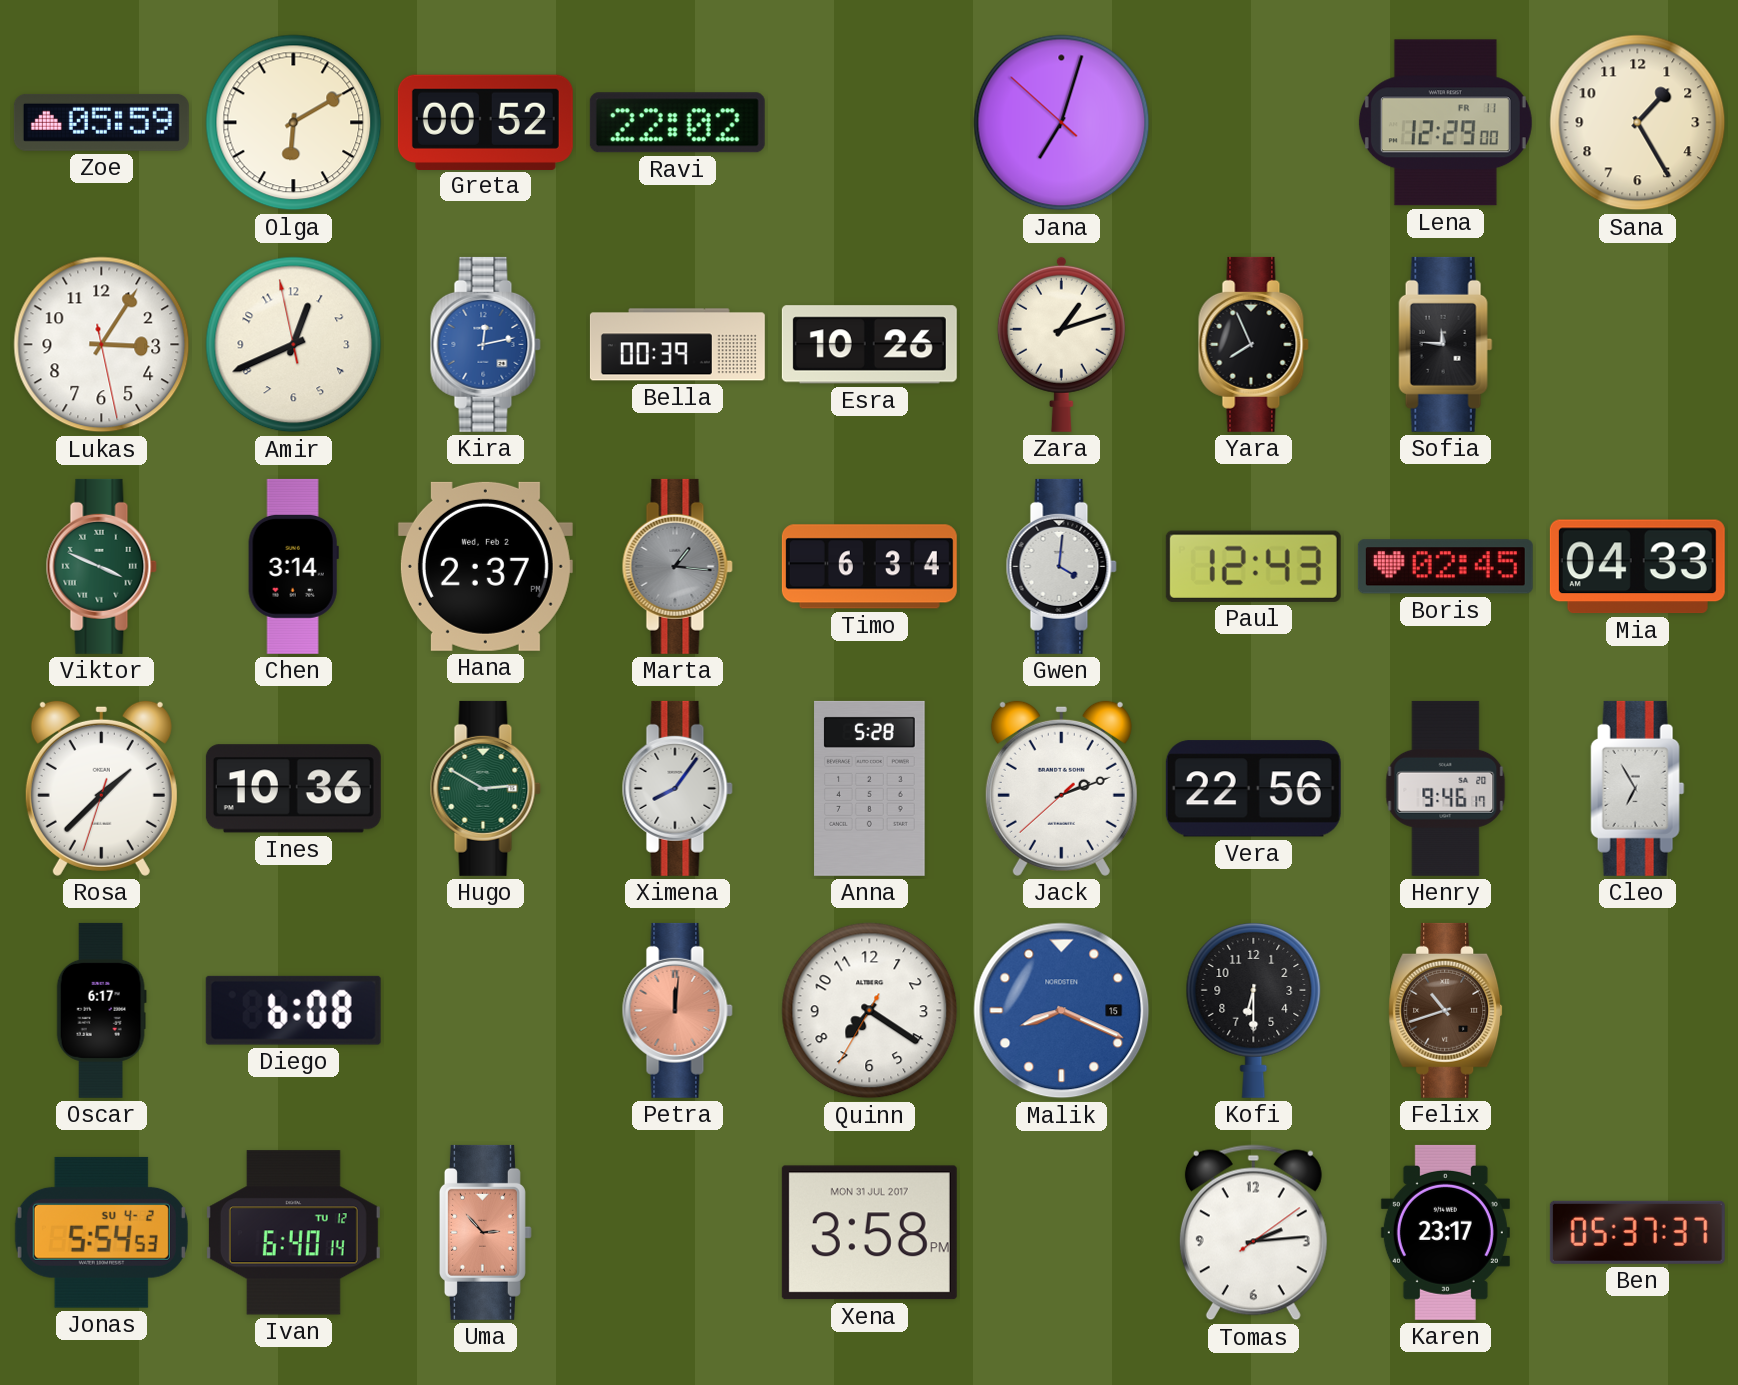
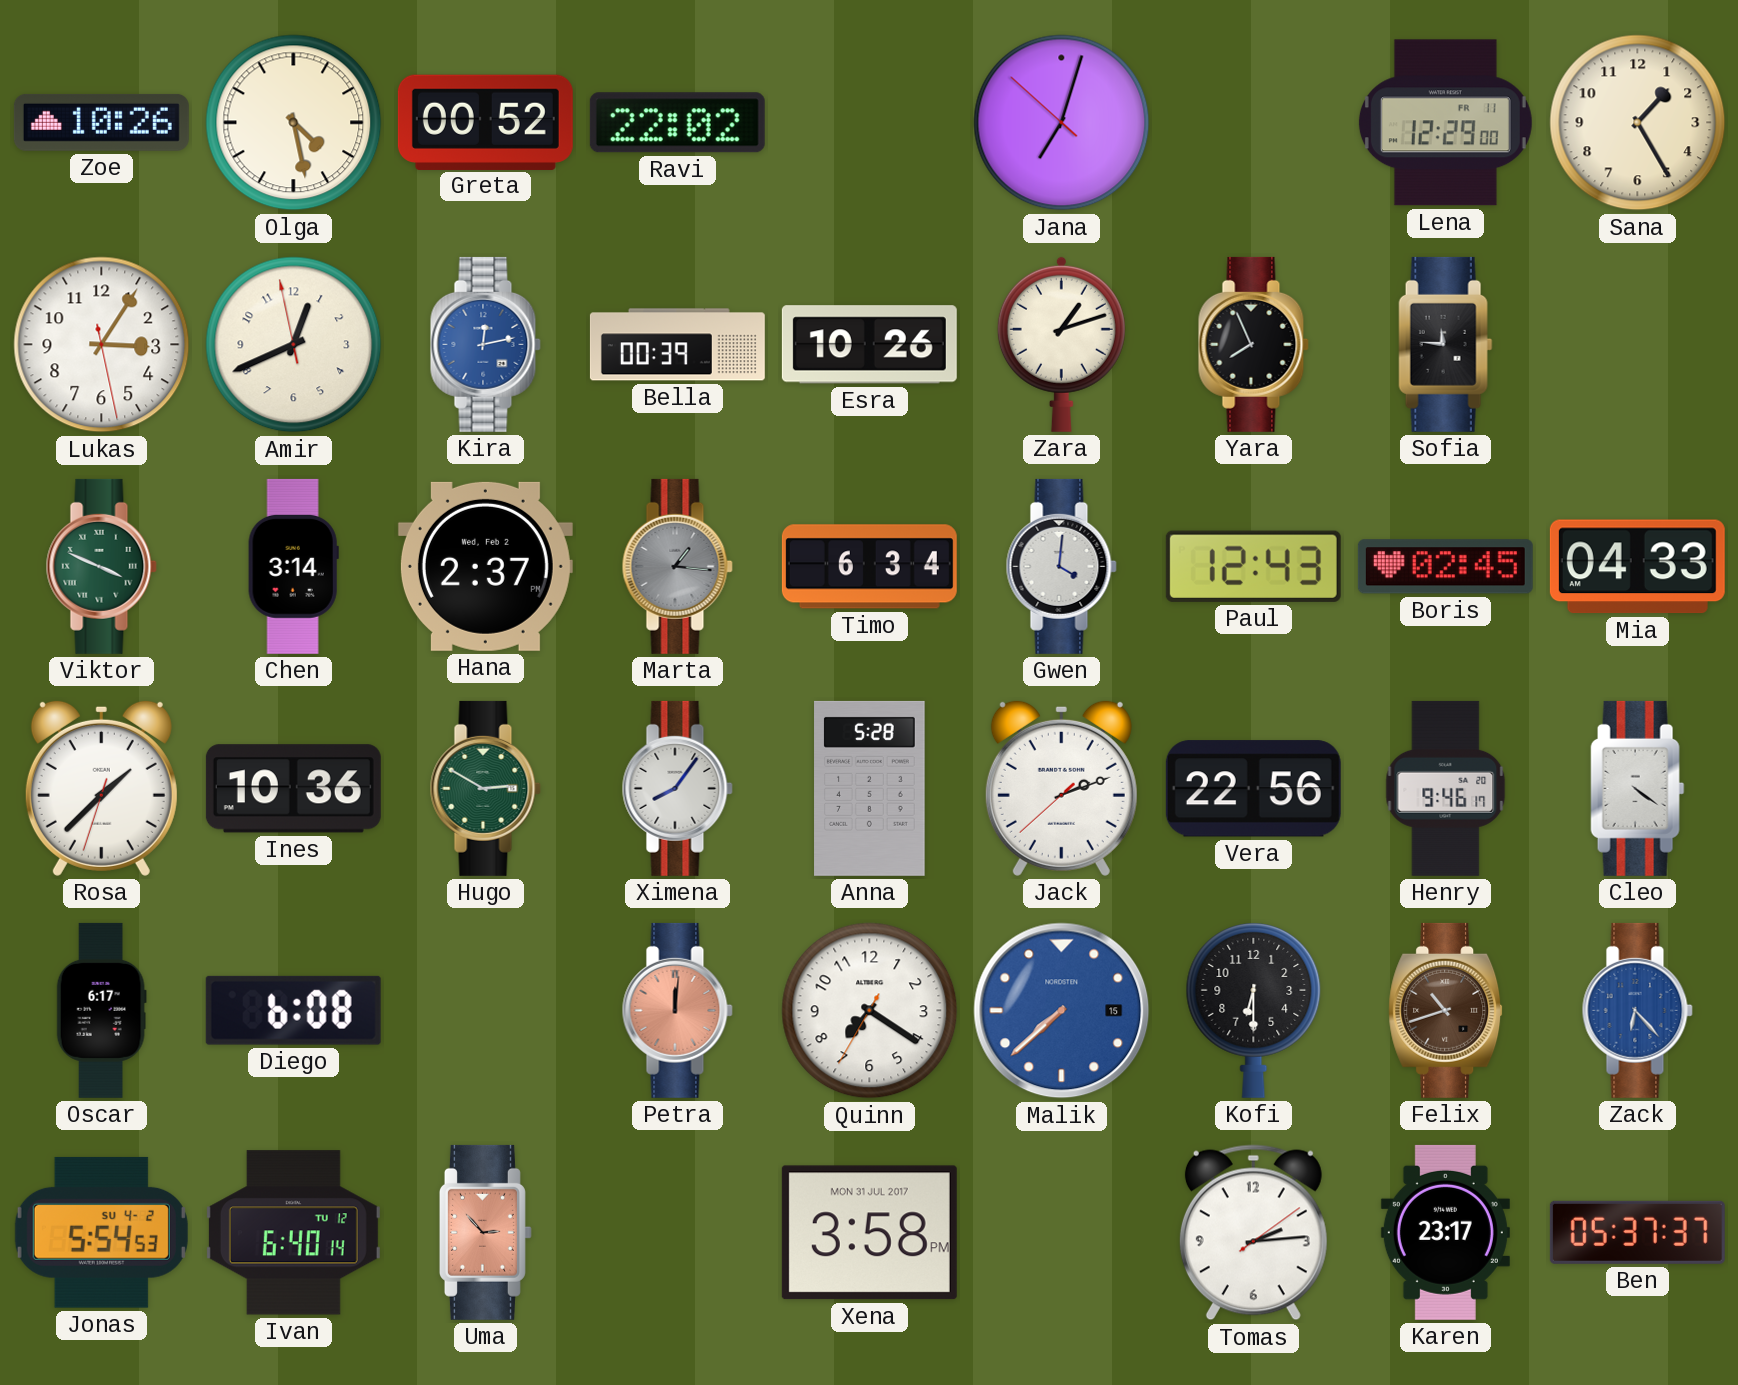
Zoe: 05:59 -> 10:26
Olga: 6:10 -> 4:28
Cleo: 6:55 -> 4:21
Malik: 8:19 -> 7:38
Zack: none -> 6:23
